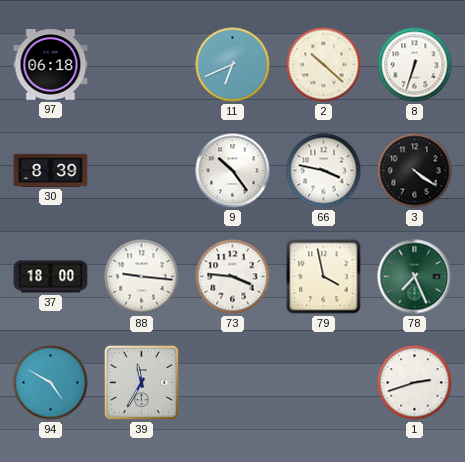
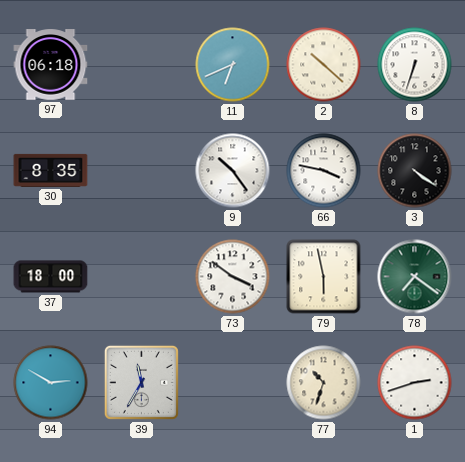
30: 8:39 -> 8:35
88: 9:16 -> none
73: 3:46 -> 3:51
79: 3:58 -> 5:58
78: 7:26 -> 7:21
94: 4:50 -> 2:50
77: none -> 10:33
